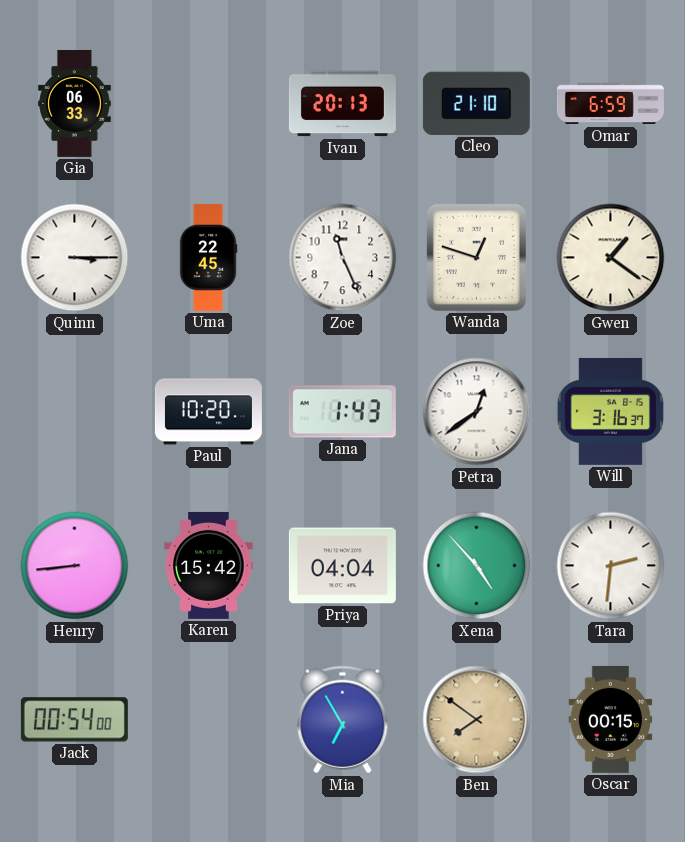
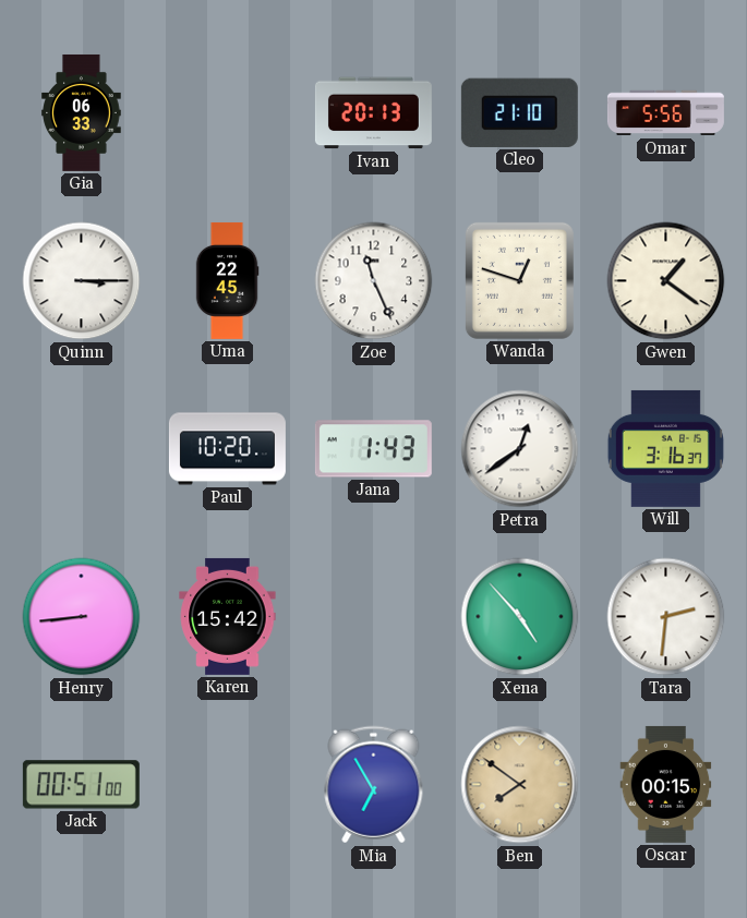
Omar: 6:59 -> 5:56
Priya: 04:04 -> none
Jack: 00:54 -> 00:51
